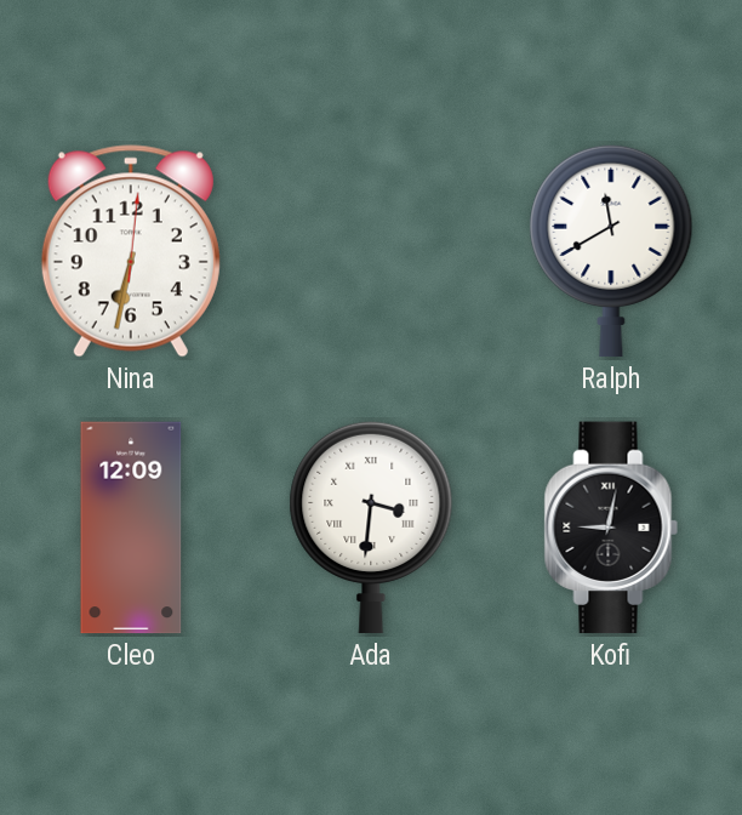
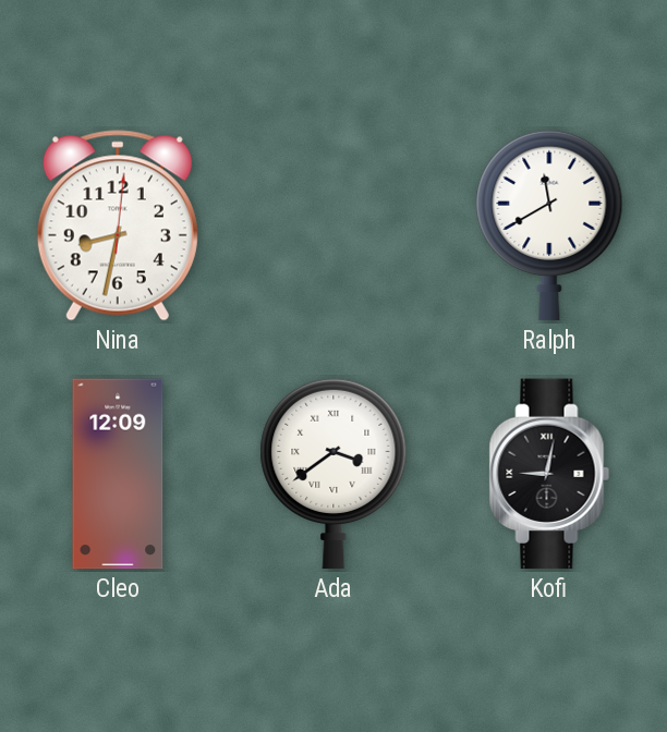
Nina: 6:32 -> 8:32
Ada: 3:31 -> 3:39
